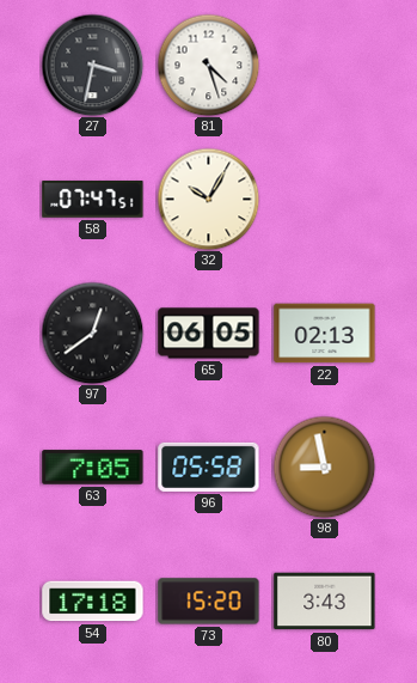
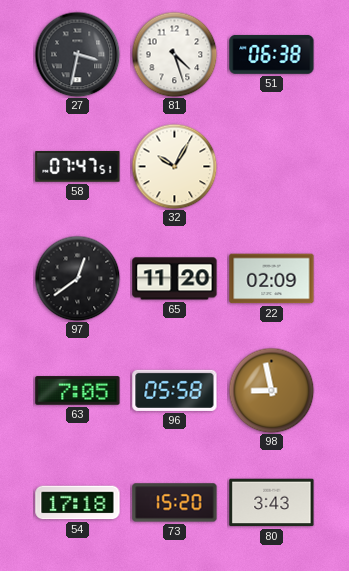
51: none -> 06:38
65: 06:05 -> 11:20
22: 02:13 -> 02:09
